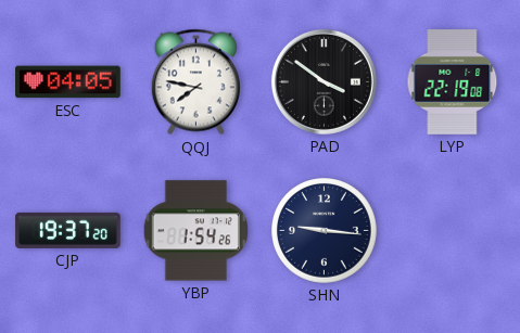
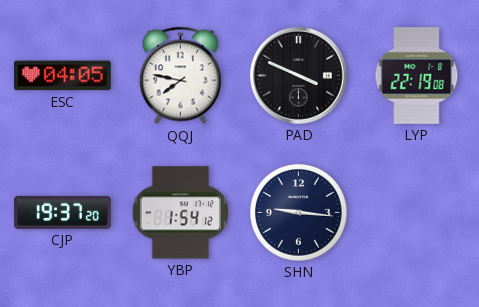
PAD: 3:51 -> 3:49
YBP: 1:54:26 -> 1:54:12
